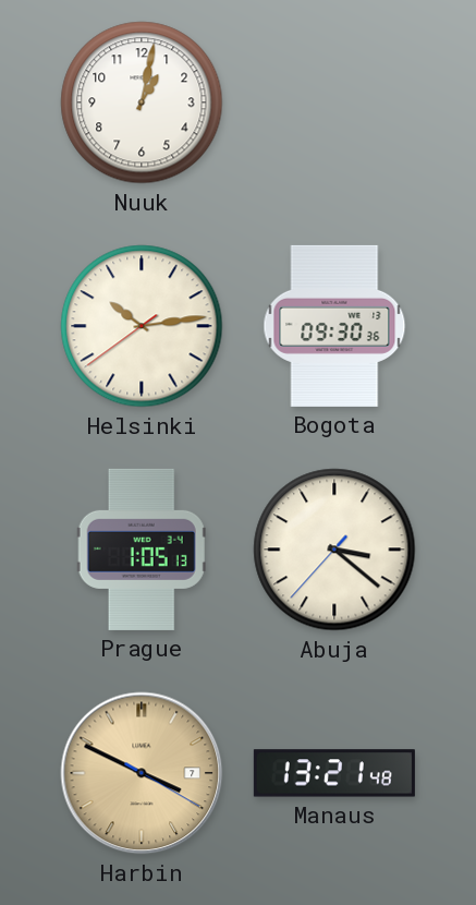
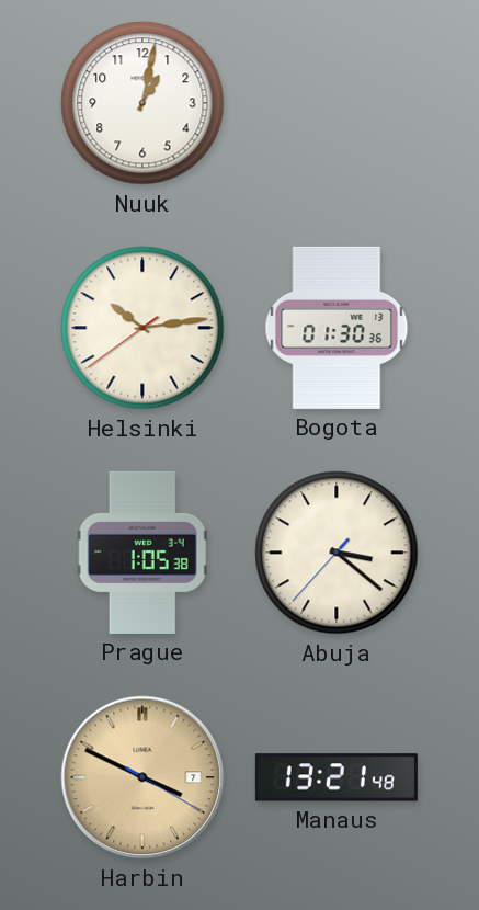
Bogota: 09:30 -> 01:30
Prague: 1:05:13 -> 1:05:38
